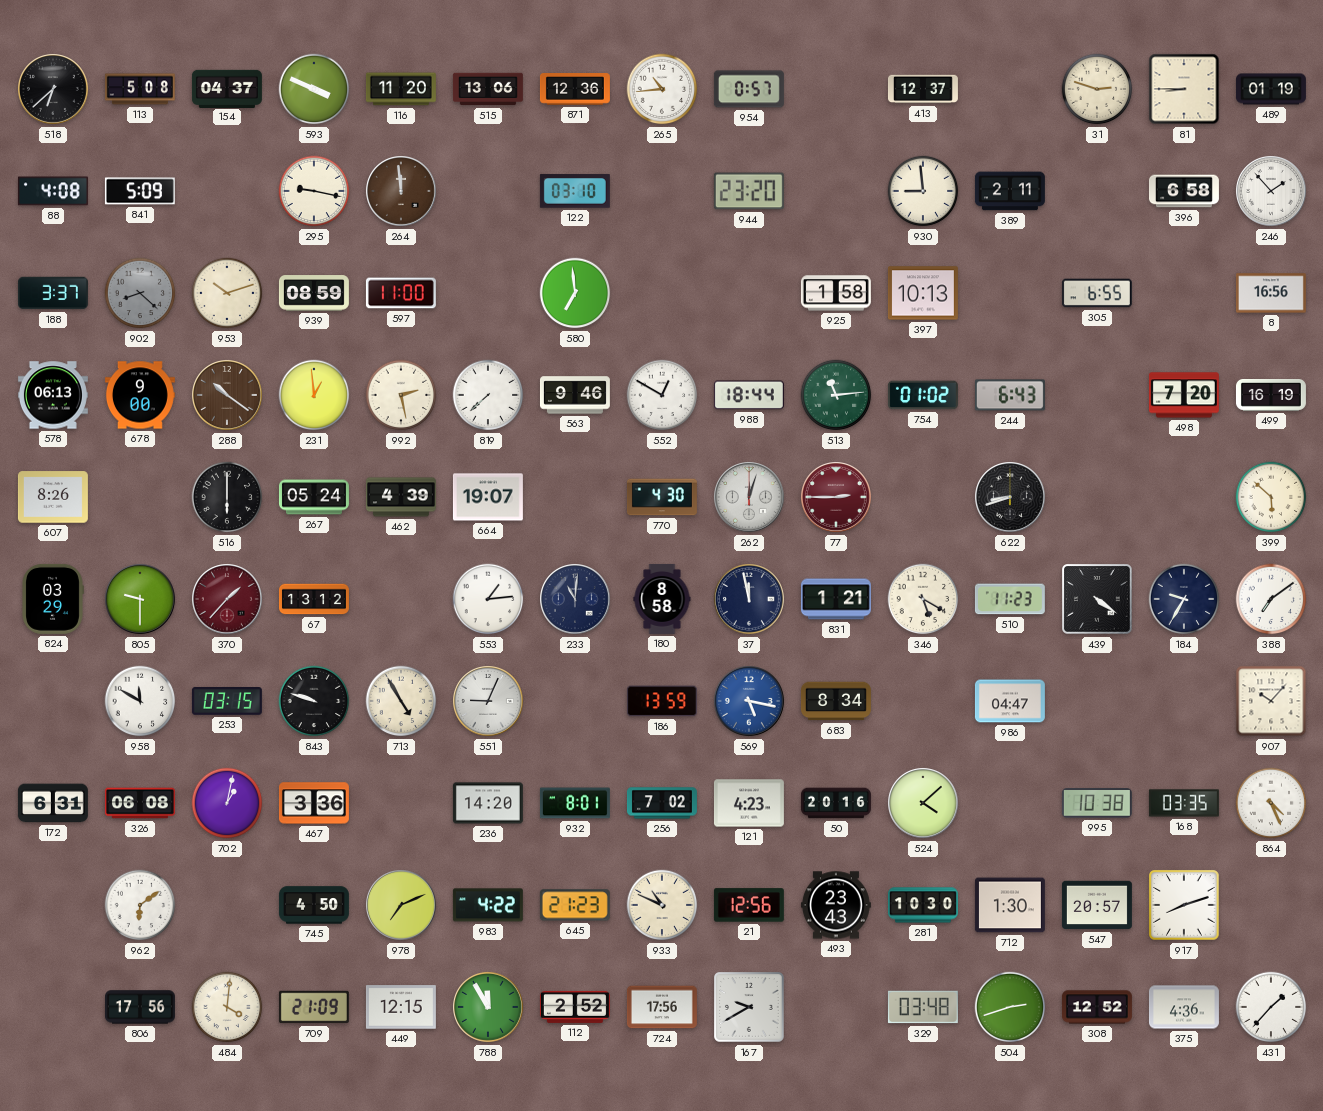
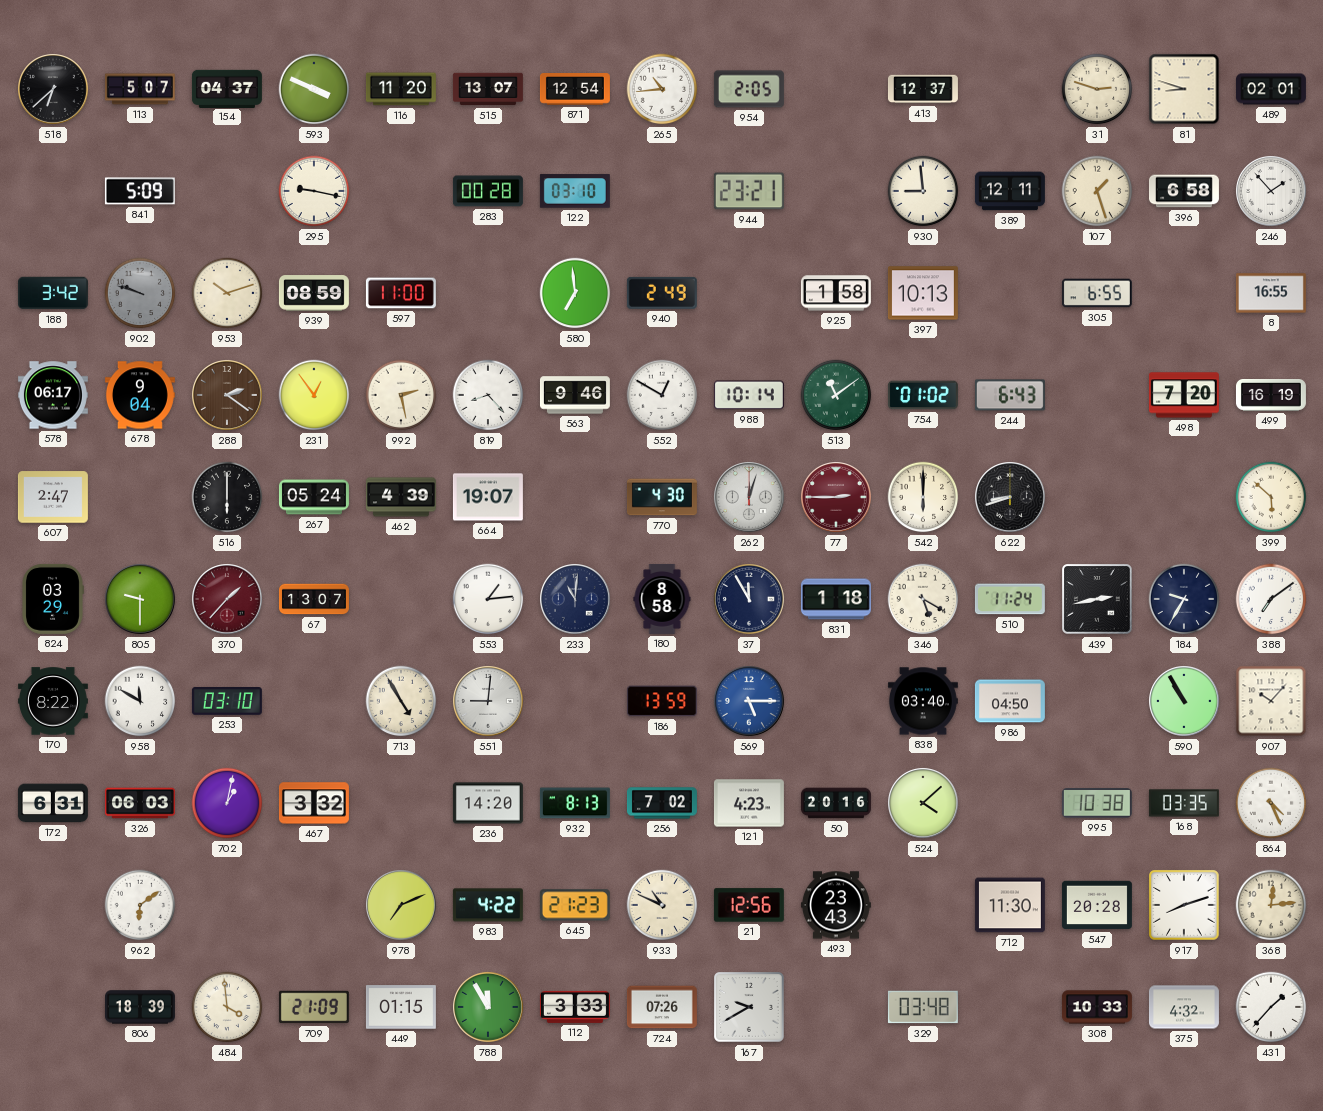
113: 5:08 -> 5:07
515: 13:06 -> 13:07
871: 12:36 -> 12:54
954: 0:57 -> 2:05
81: 8:45 -> 8:48
489: 01:19 -> 02:01
88: 4:08 -> none
264: 11:59 -> none
283: none -> 00:28
944: 23:20 -> 23:21
389: 2:11 -> 12:11
107: none -> 1:27
188: 3:37 -> 3:42
902: 8:22 -> 9:48
940: none -> 2:49
8: 16:56 -> 16:55
578: 06:13 -> 06:17
678: 9:00 -> 9:04
288: 10:21 -> 2:21
231: 12:59 -> 12:54
819: 7:38 -> 8:23
988: 18:44 -> 10:14
513: 11:14 -> 11:09
607: 8:26 -> 2:47
542: none -> 6:00
67: 13:12 -> 13:07
37: 11:58 -> 11:55
831: 1:21 -> 1:18
510: 11:23 -> 11:24
439: 4:21 -> 2:43
170: none -> 8:22
253: 03:15 -> 03:10
843: 9:48 -> none
551: 9:04 -> 9:01
569: 5:17 -> 5:15
683: 8:34 -> none
838: none -> 03:40
986: 04:47 -> 04:50
590: none -> 10:55
326: 06:08 -> 06:03
467: 3:36 -> 3:32
932: 8:01 -> 8:13
745: 4:50 -> none
281: 10:30 -> none
712: 1:30 -> 11:30
547: 20:57 -> 20:28
368: none -> 12:14
806: 17:56 -> 18:39
484: 4:01 -> 3:59
449: 12:15 -> 01:15
112: 2:52 -> 3:33
724: 17:56 -> 07:26
504: 2:42 -> none
308: 12:52 -> 10:33
375: 4:36 -> 4:32
